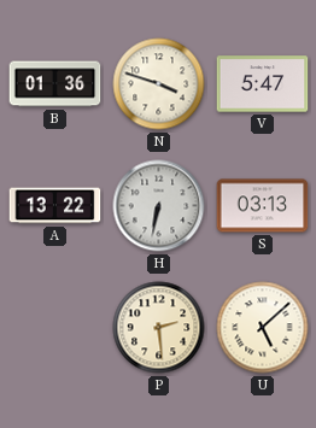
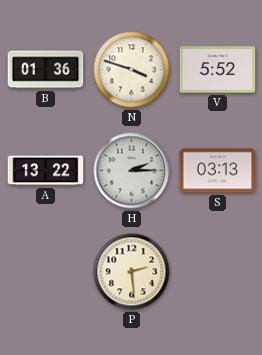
V: 5:47 -> 5:52
H: 6:32 -> 2:15
U: 5:08 -> none
